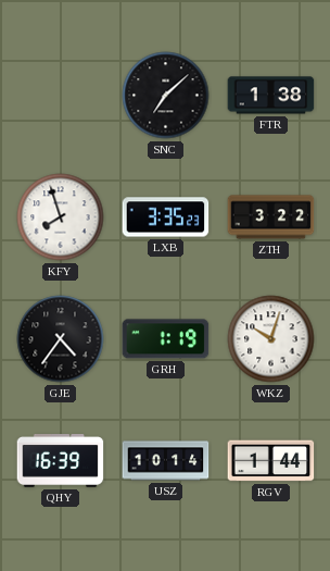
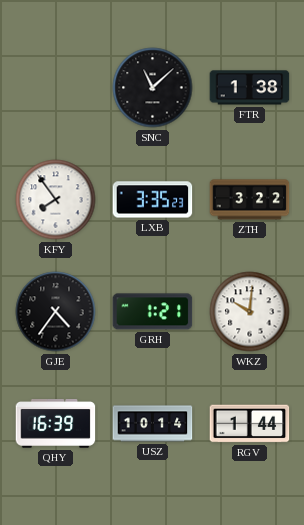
SNC: 7:08 -> 11:08
KFY: 7:57 -> 7:54
GRH: 1:19 -> 1:21
WKZ: 10:03 -> 10:01
